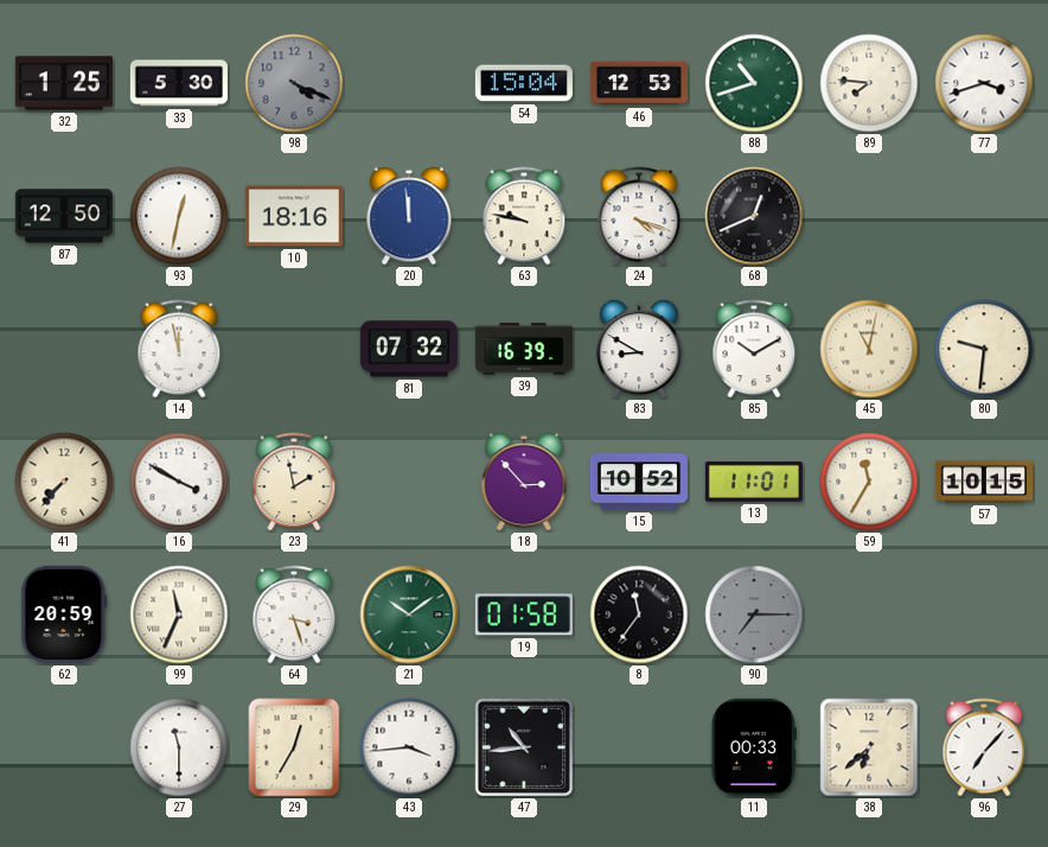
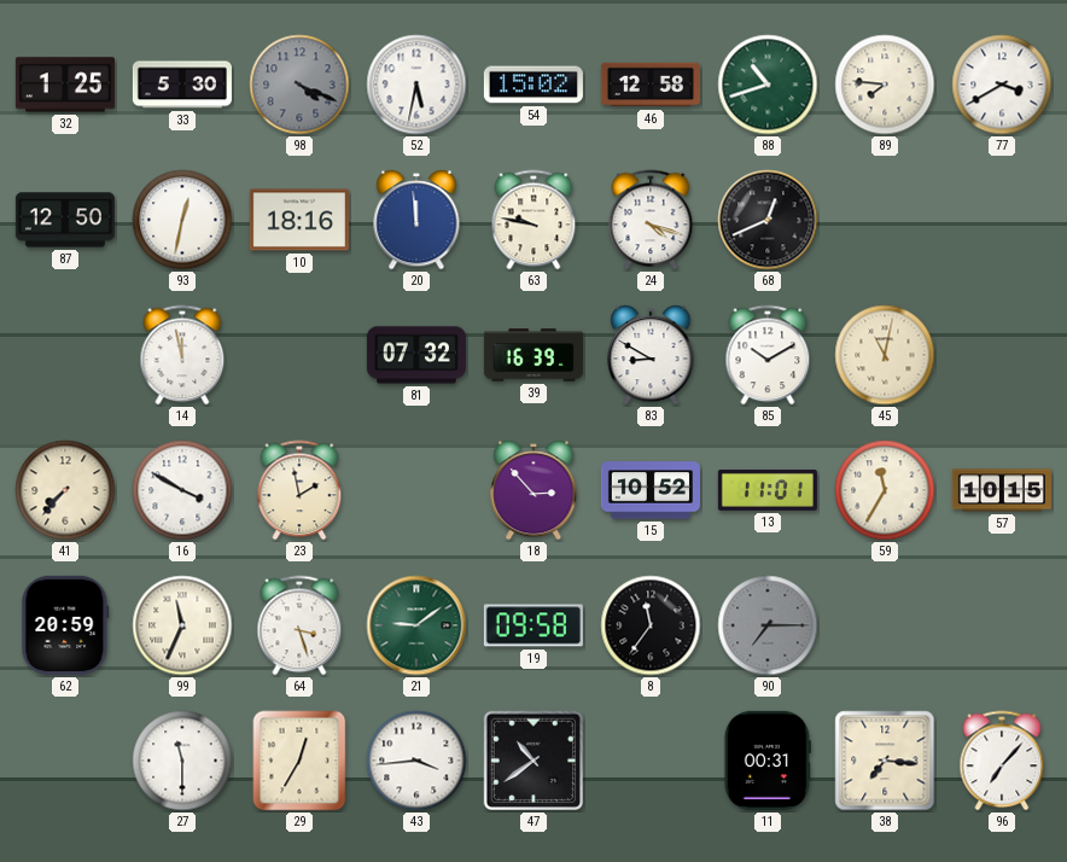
52: none -> 5:32
54: 15:04 -> 15:02
46: 12:53 -> 12:58
77: 3:42 -> 3:40
80: 9:31 -> none
21: 10:09 -> 9:09
19: 01:58 -> 09:58
47: 10:44 -> 10:39
11: 00:33 -> 00:31
38: 6:38 -> 7:16
